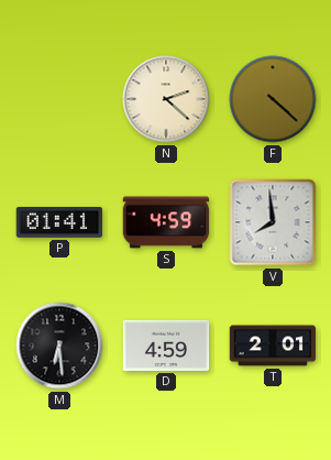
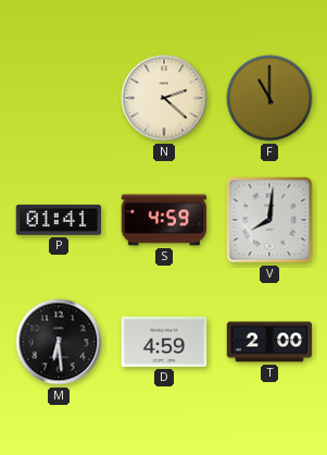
F: 4:22 -> 11:00
V: 7:59 -> 8:01
T: 2:01 -> 2:00
